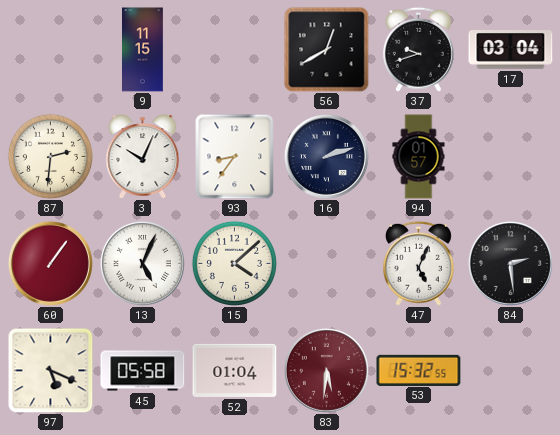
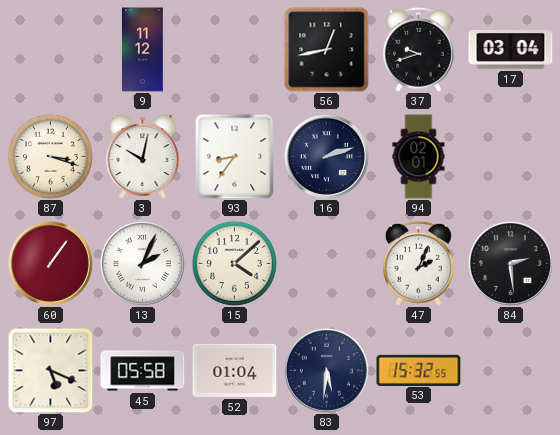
9: 11:15 -> 11:12
56: 12:40 -> 12:43
87: 2:31 -> 3:18
3: 10:04 -> 10:02
94: 01:57 -> 02:01
13: 5:04 -> 2:04
47: 5:04 -> 2:04
83 dial: burgundy -> navy
